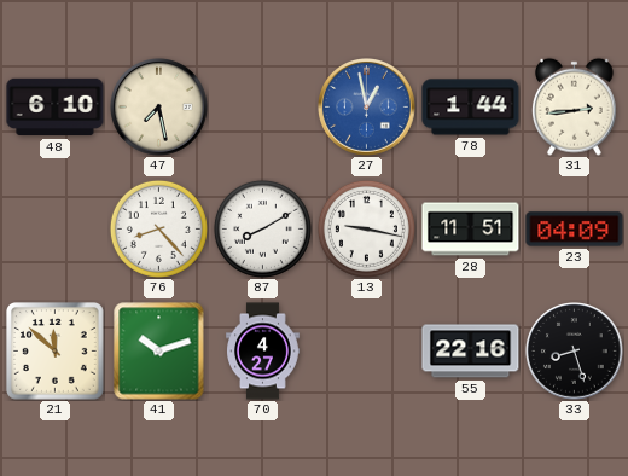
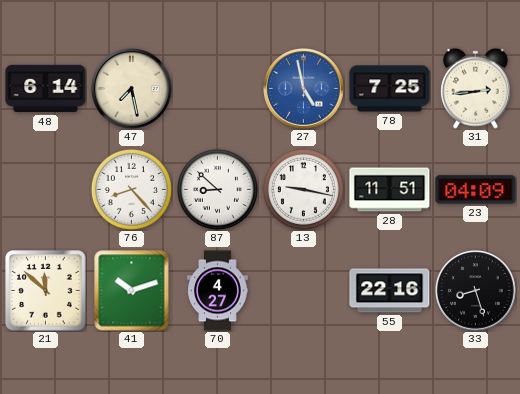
48: 6:10 -> 6:14
27: 12:58 -> 4:58
78: 1:44 -> 7:25
87: 8:10 -> 8:52
